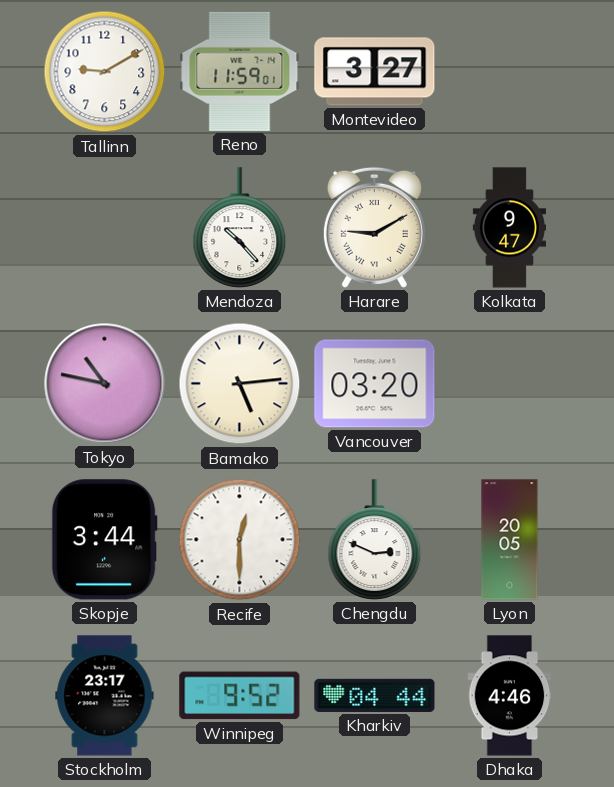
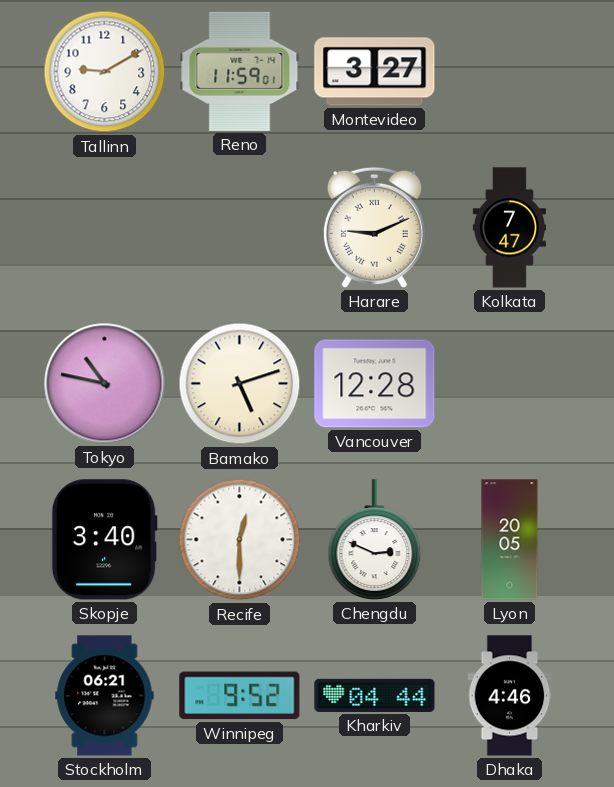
Mendoza: 10:23 -> none
Harare: 9:10 -> 9:11
Kolkata: 9:47 -> 7:47
Bamako: 5:14 -> 5:12
Vancouver: 03:20 -> 12:28
Skopje: 3:44 -> 3:40
Stockholm: 23:17 -> 06:21
